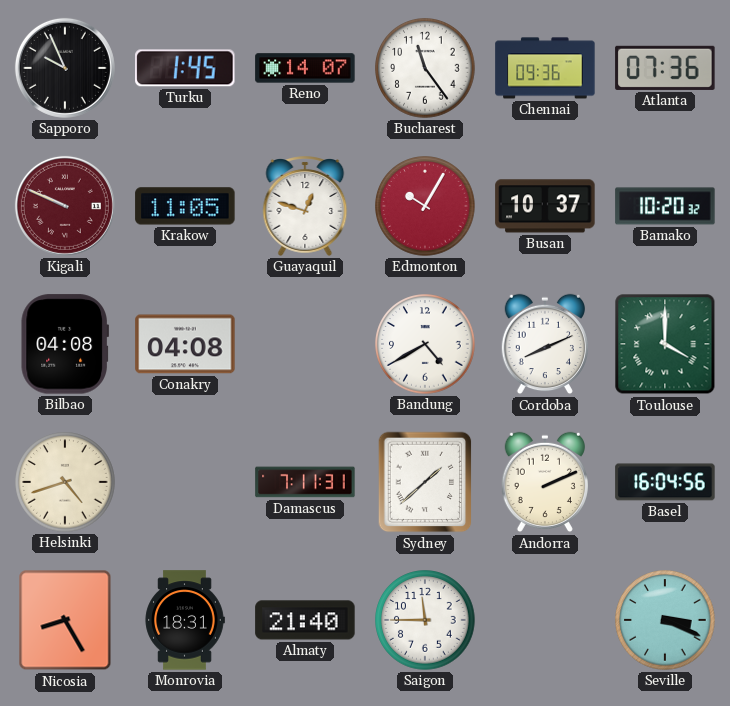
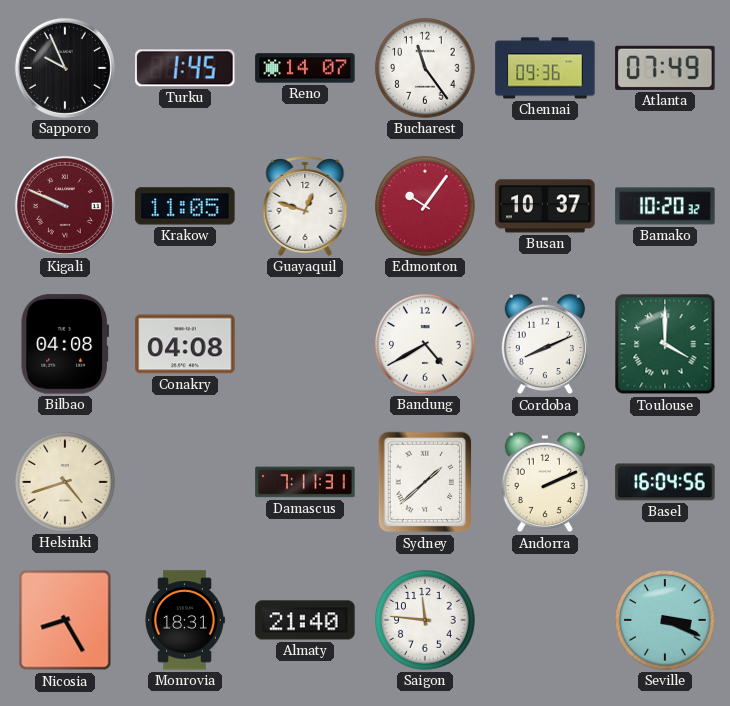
Atlanta: 07:36 -> 07:49
Edmonton: 10:05 -> 10:06
Saigon: 11:45 -> 11:46
